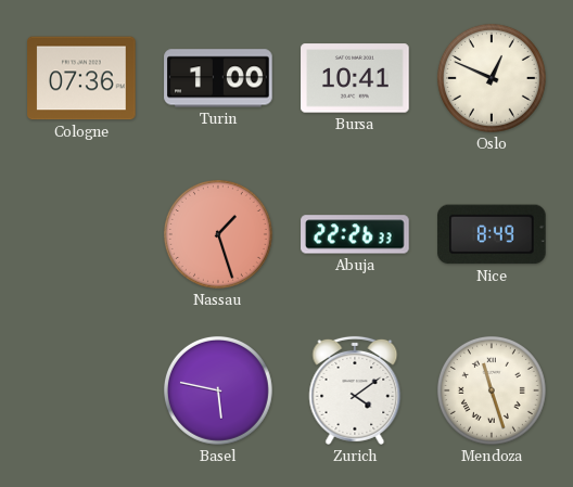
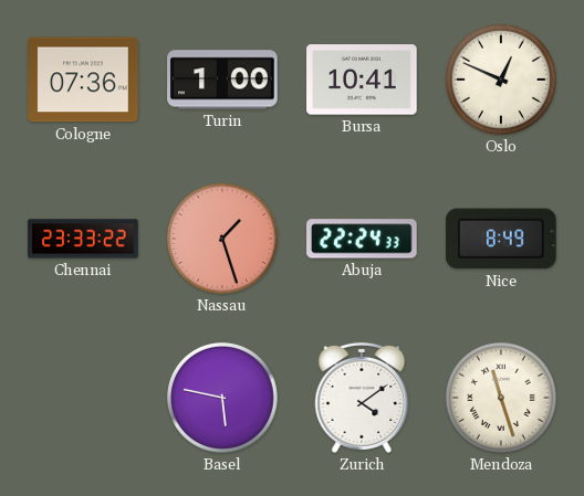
Chennai: none -> 23:33
Abuja: 22:26 -> 22:24
